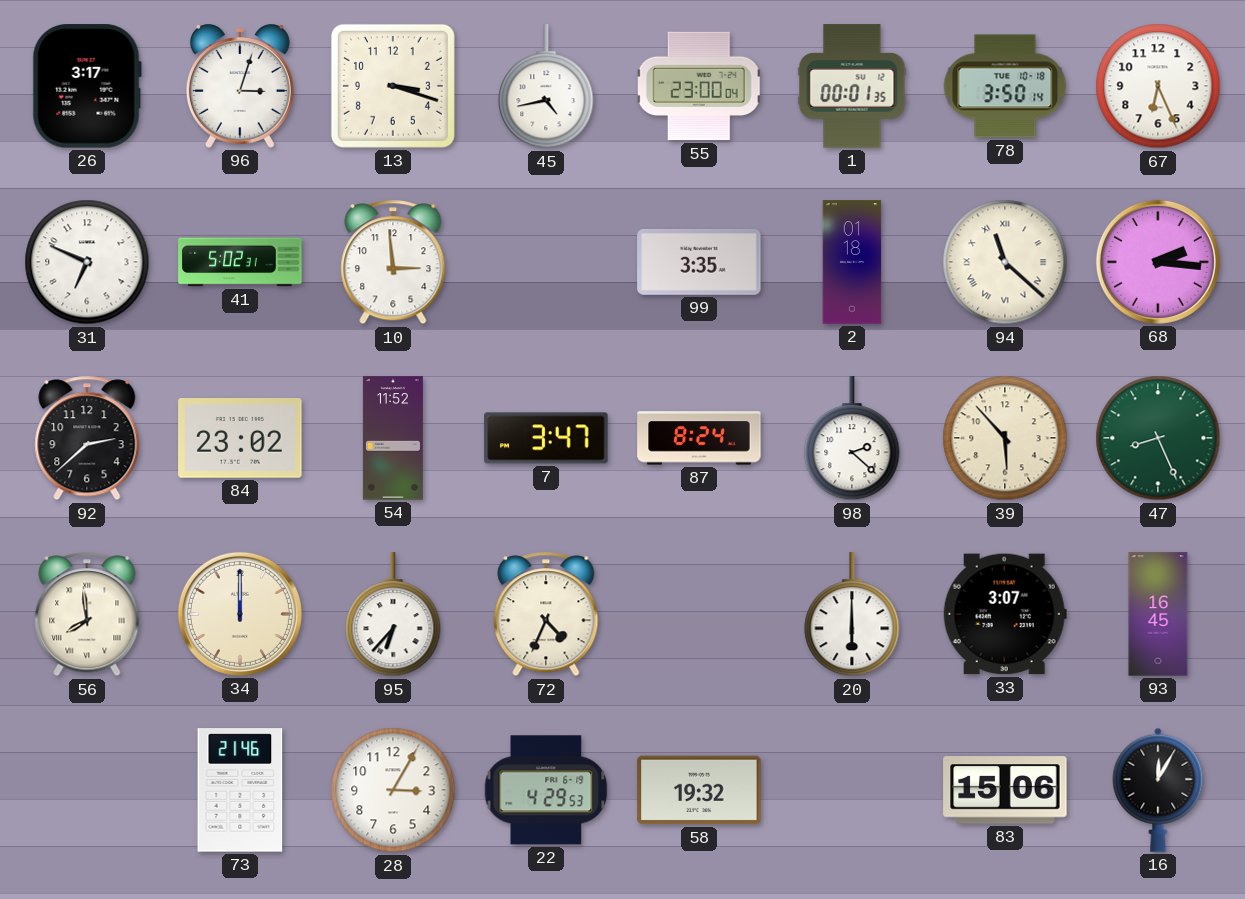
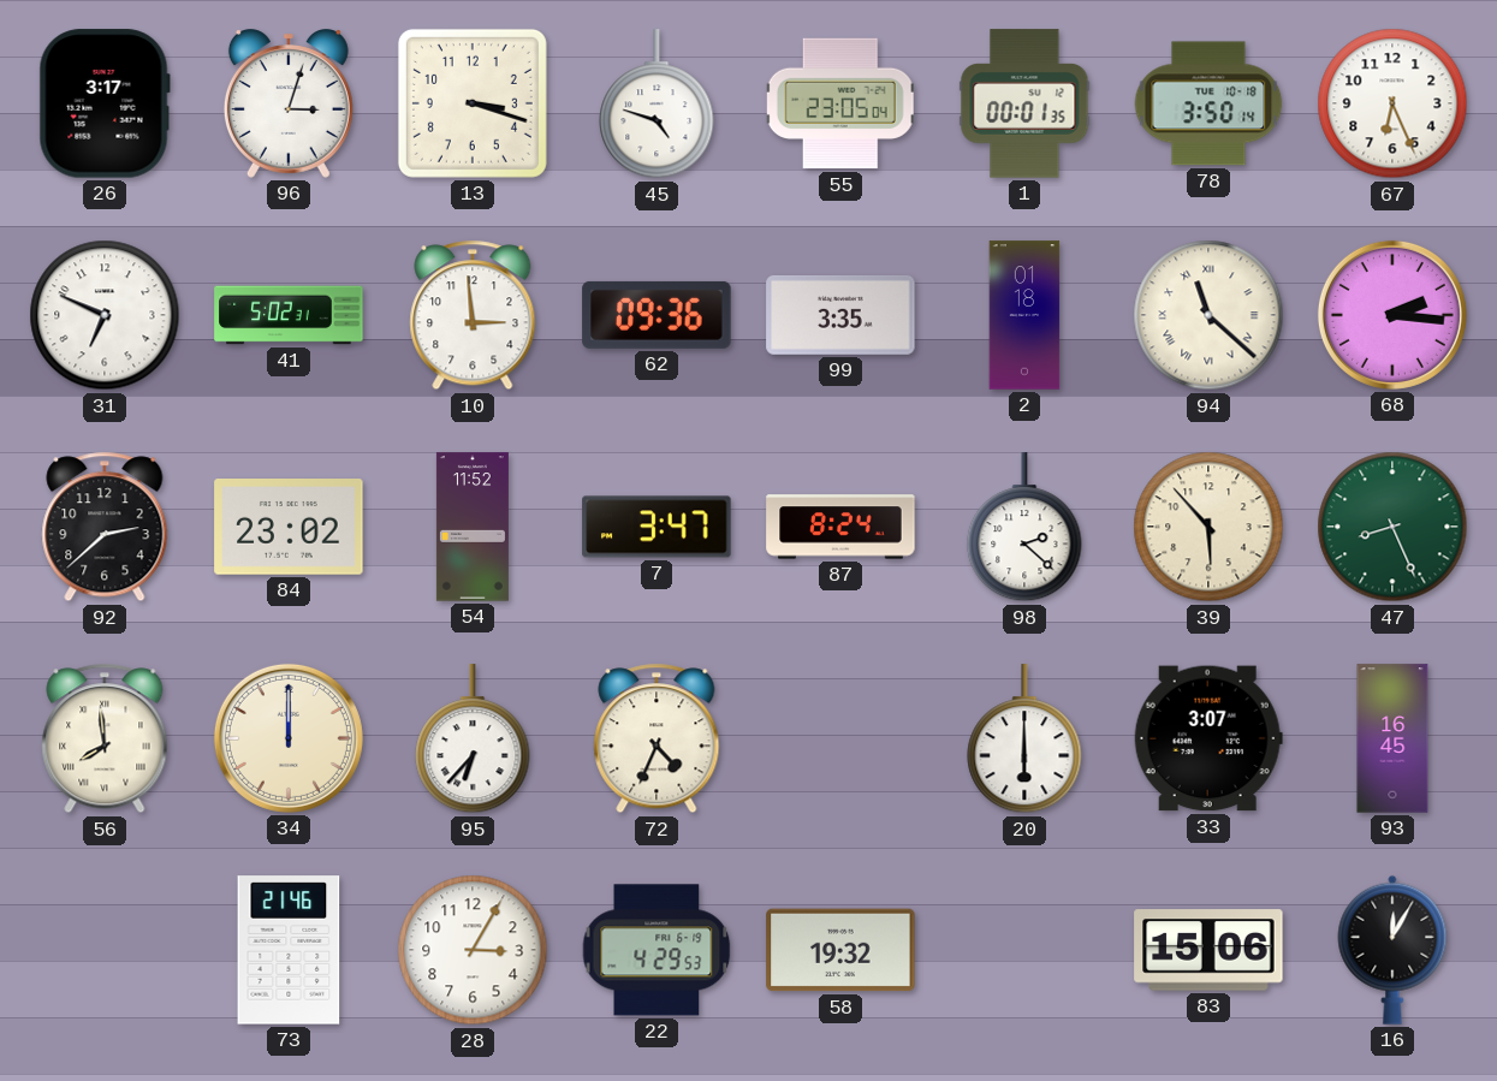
45: 4:43 -> 4:48
55: 23:00 -> 23:05
62: none -> 09:36
